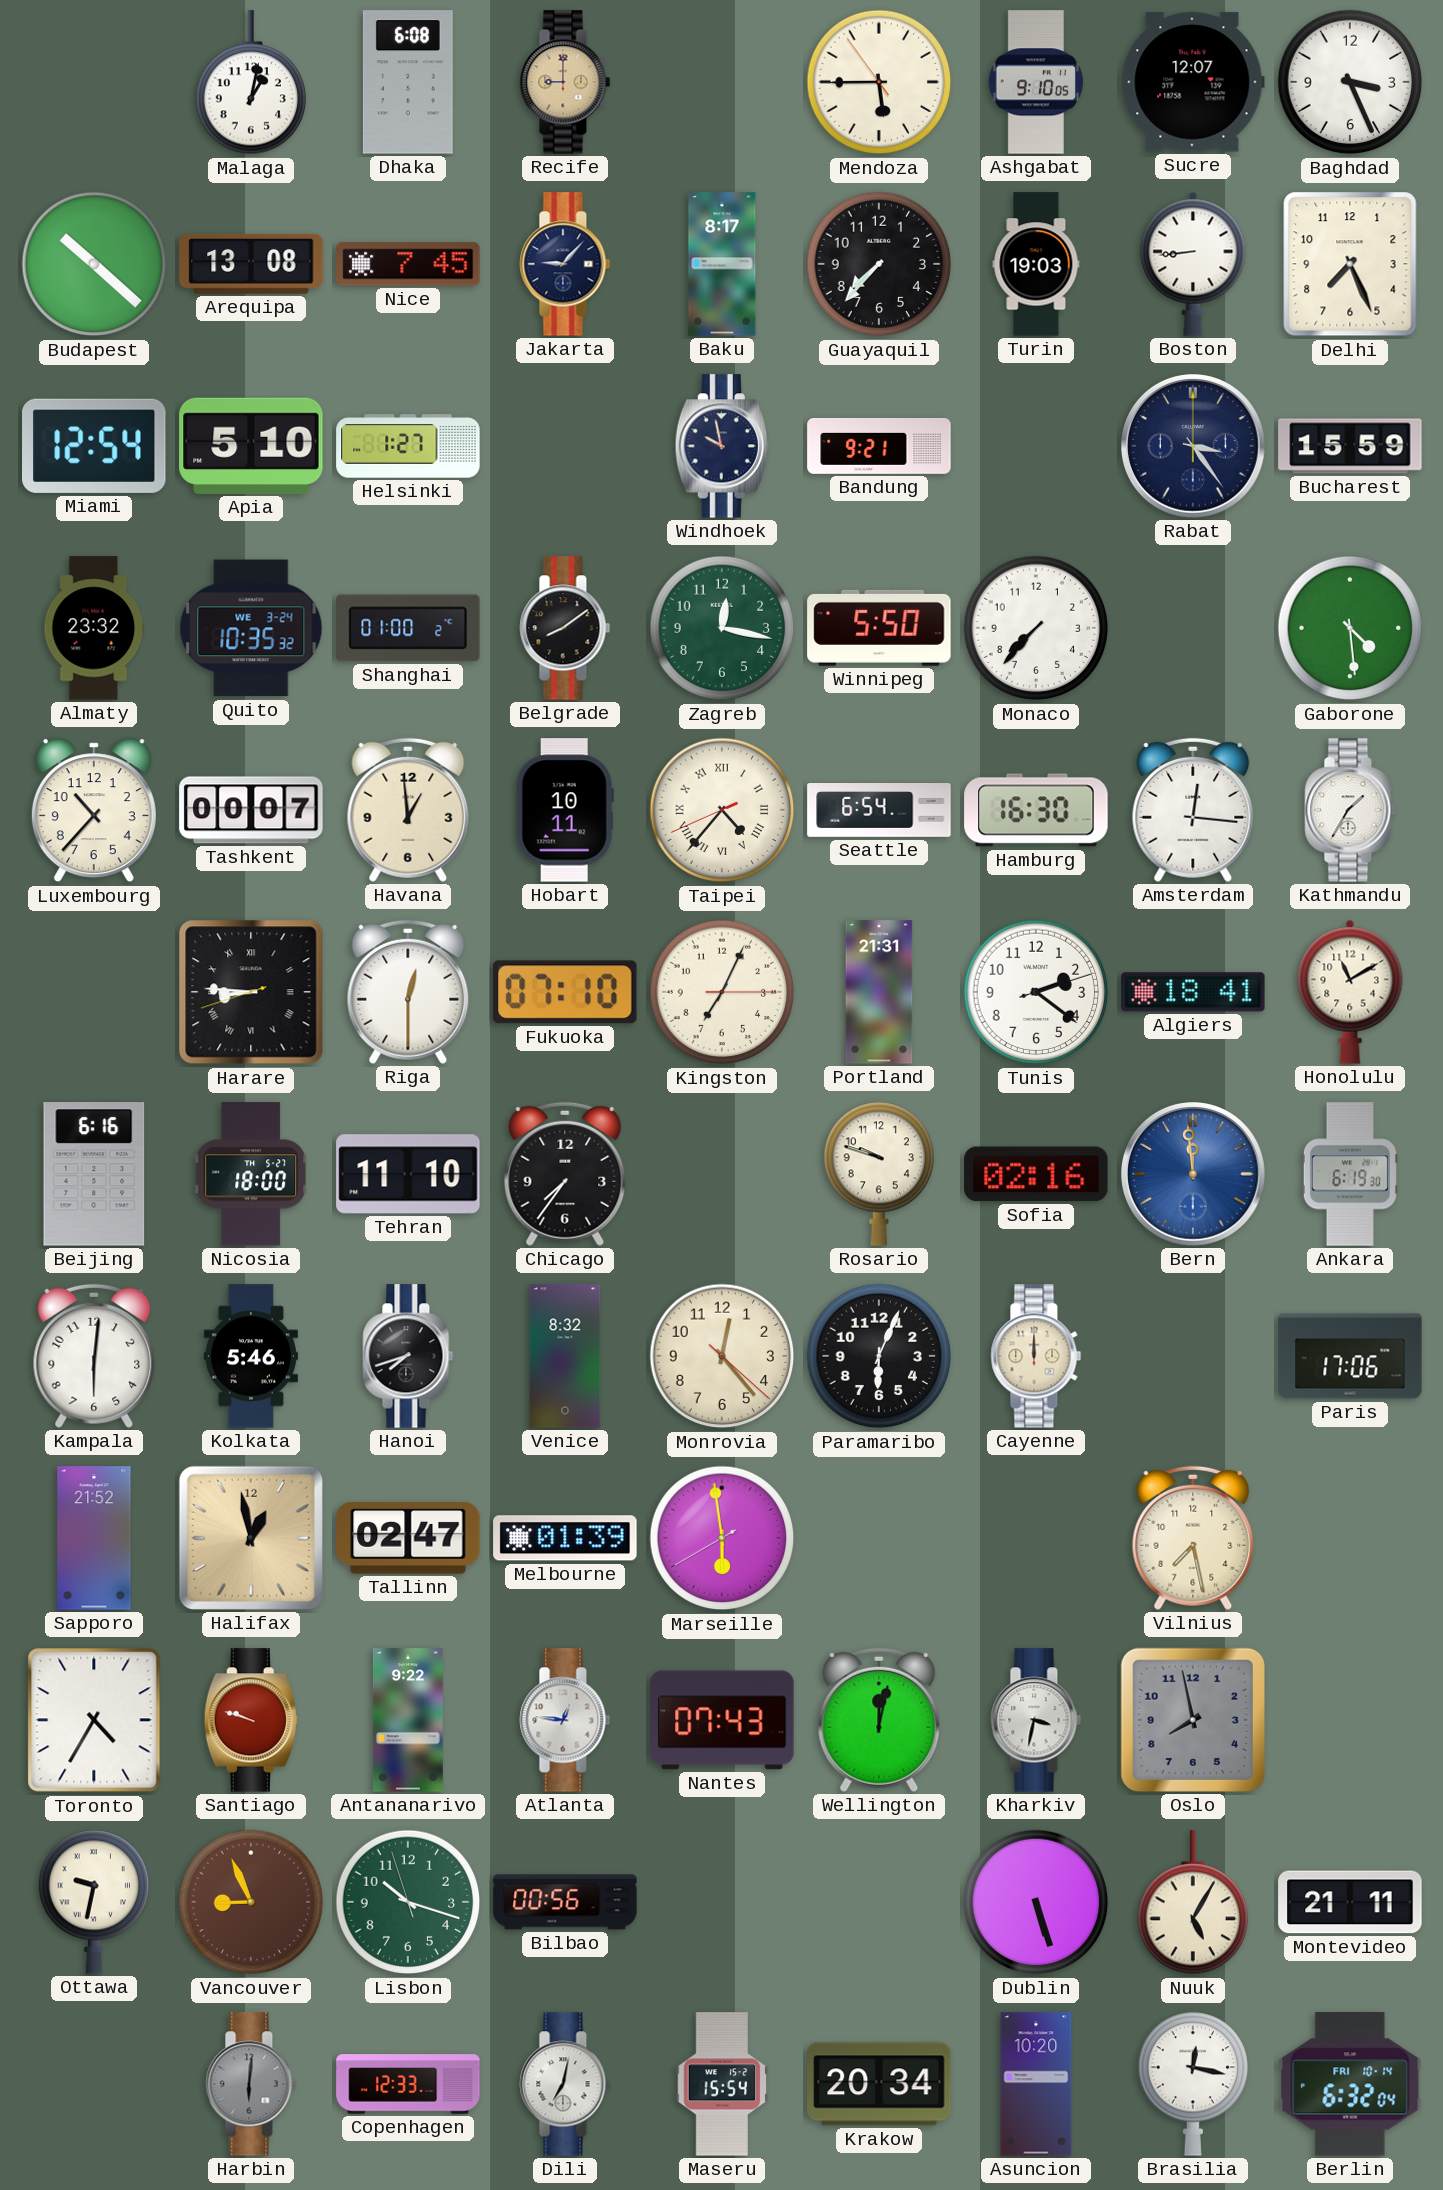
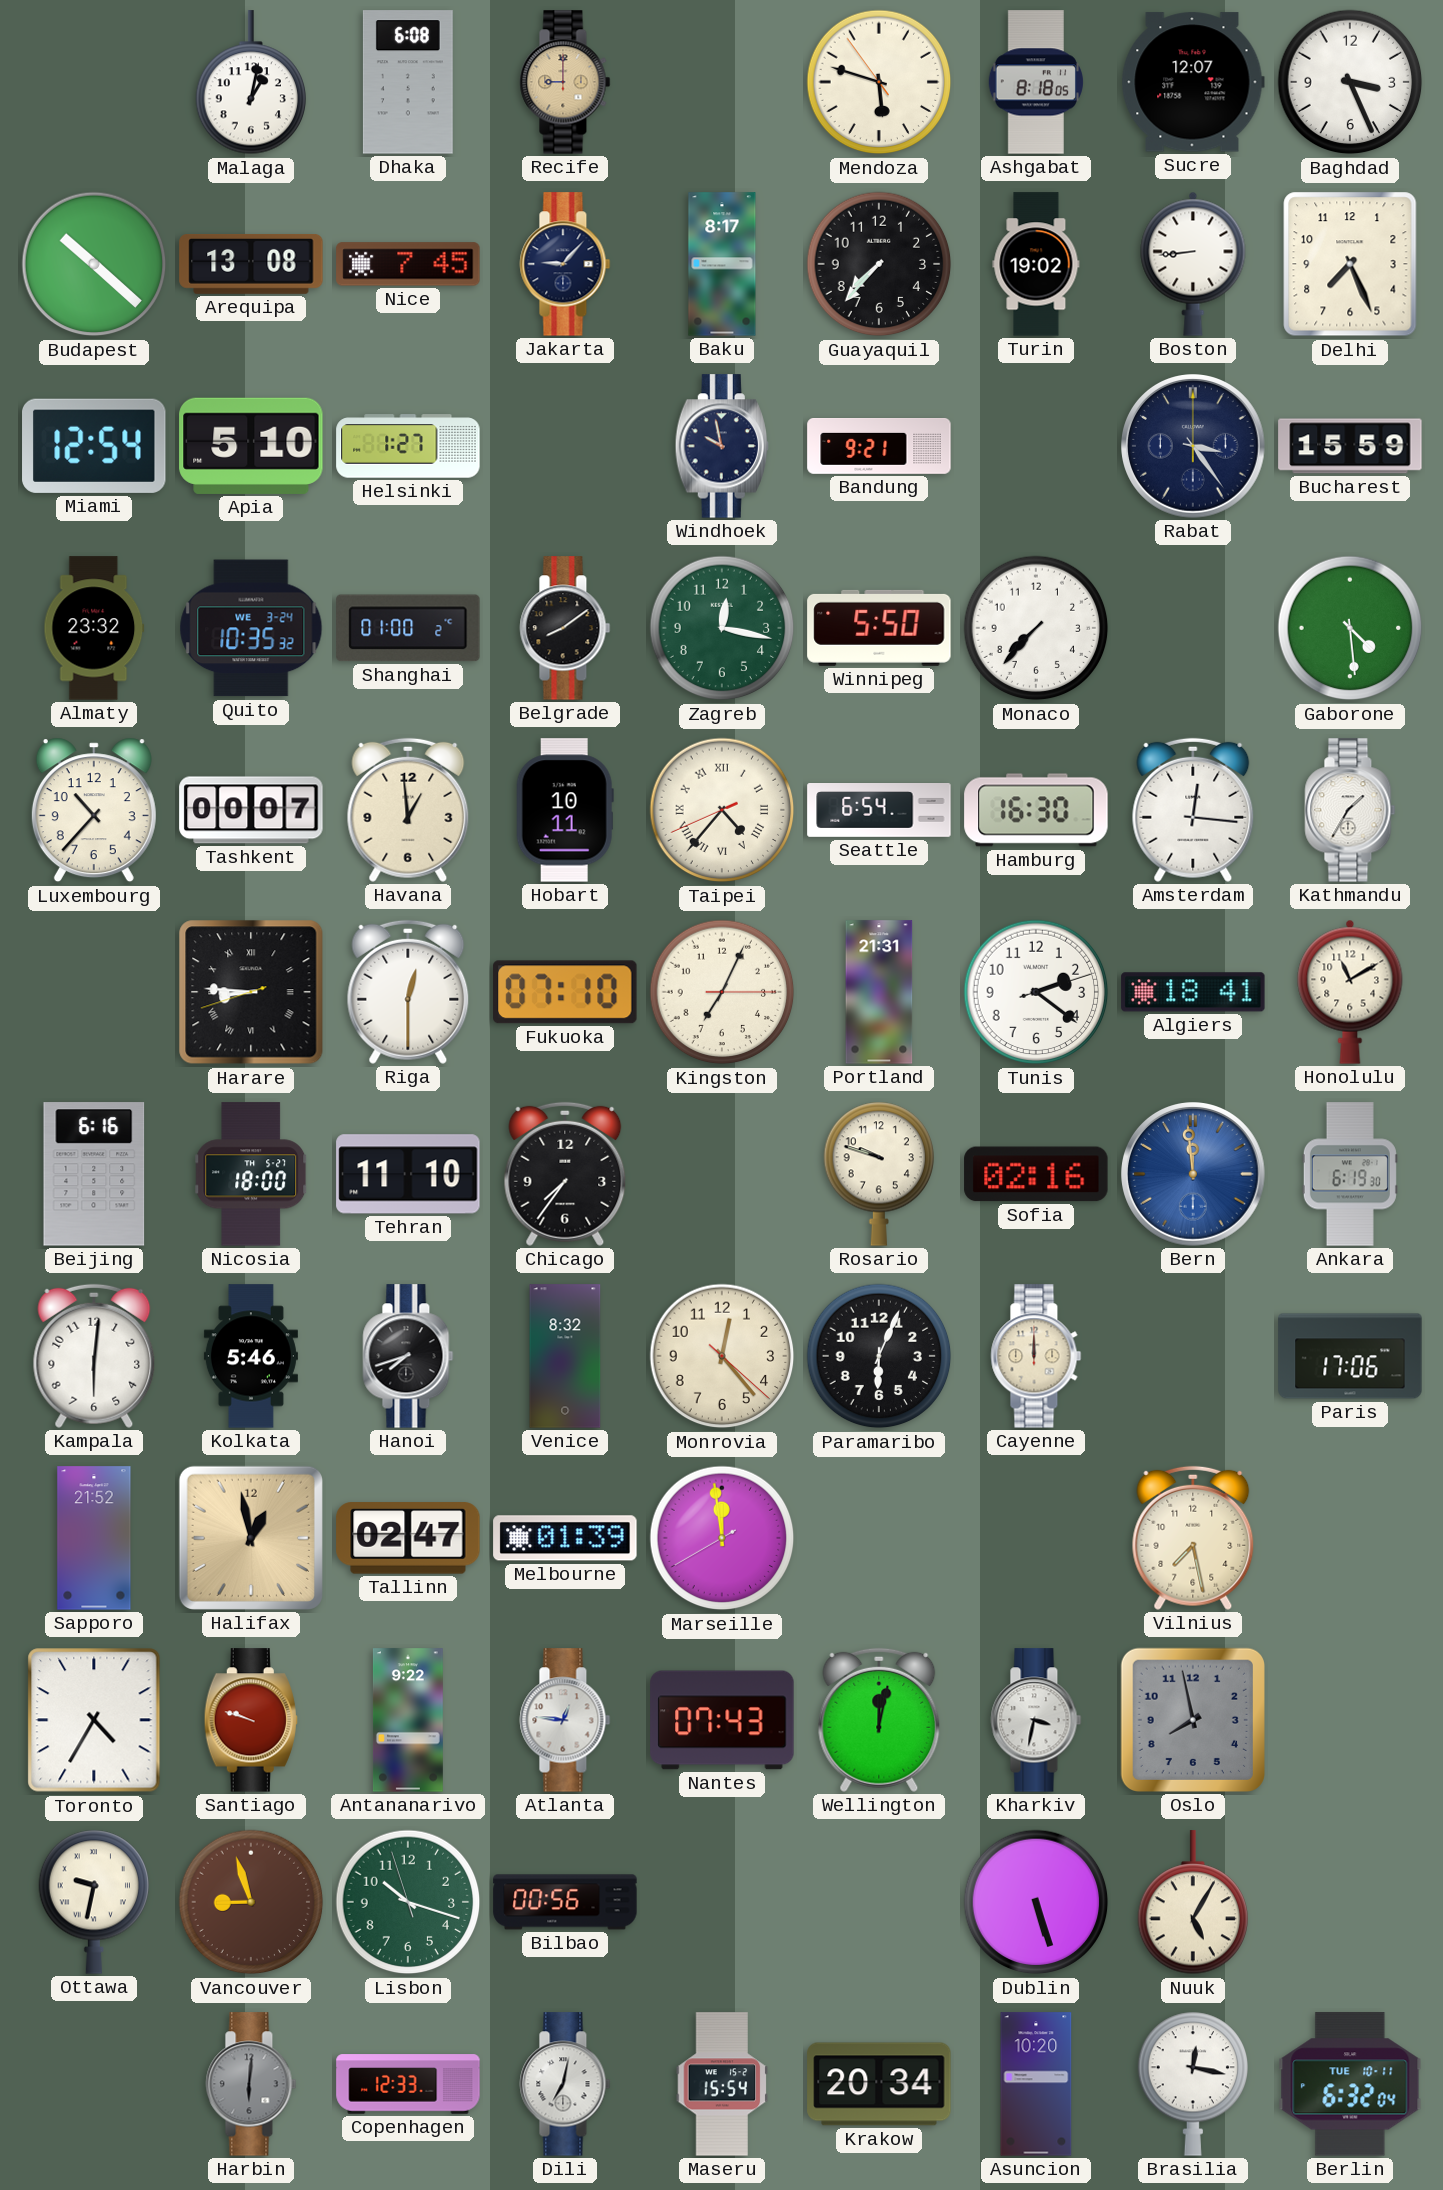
Mendoza: 5:44 -> 5:47
Ashgabat: 9:10 -> 8:18
Turin: 19:03 -> 19:02
Marseille: 5:58 -> 11:58
Vancouver: 8:56 -> 8:57
Montevideo: 21:11 -> none
Berlin date: FRI 10-14 -> TUE 10-11
